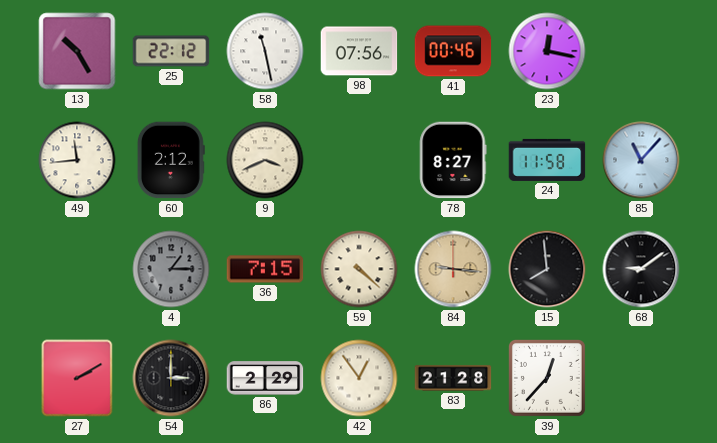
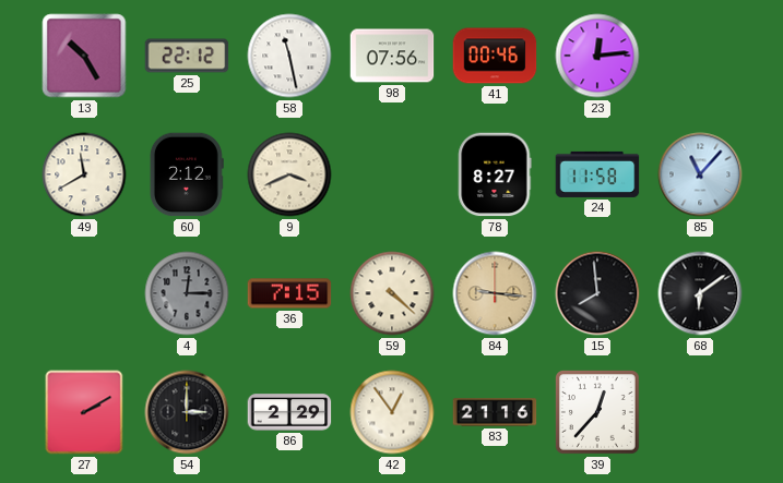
23: 12:17 -> 12:14
49: 11:44 -> 11:40
4: 1:15 -> 12:15
68: 9:09 -> 6:09
83: 21:28 -> 21:16
